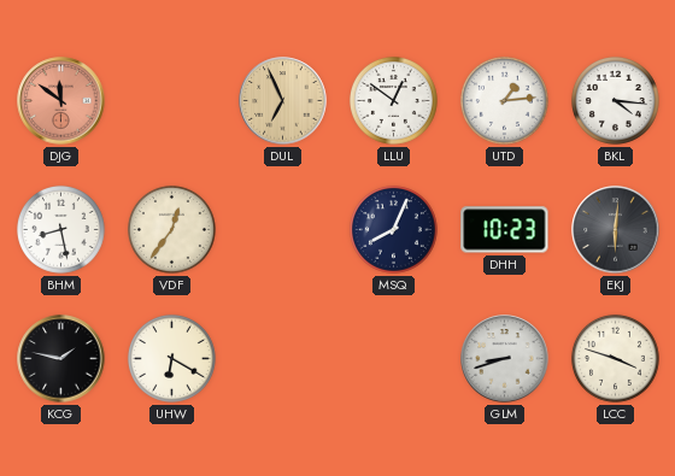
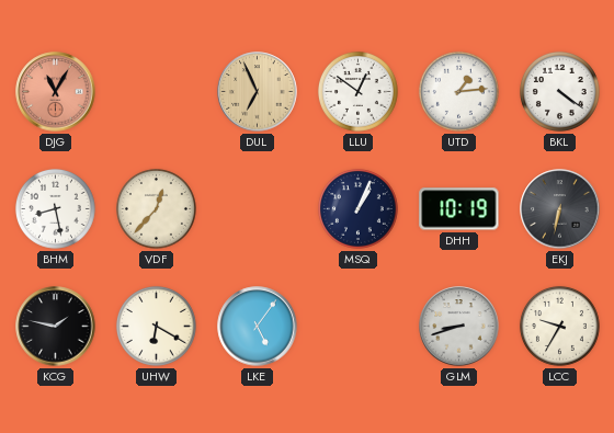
DJG: 11:51 -> 11:05
BKL: 4:16 -> 4:21
VDF: 12:36 -> 12:37
MSQ: 8:04 -> 1:04
DHH: 10:23 -> 10:19
EKJ: 6:01 -> 6:32
LKE: none -> 5:06
LCC: 3:48 -> 9:35
